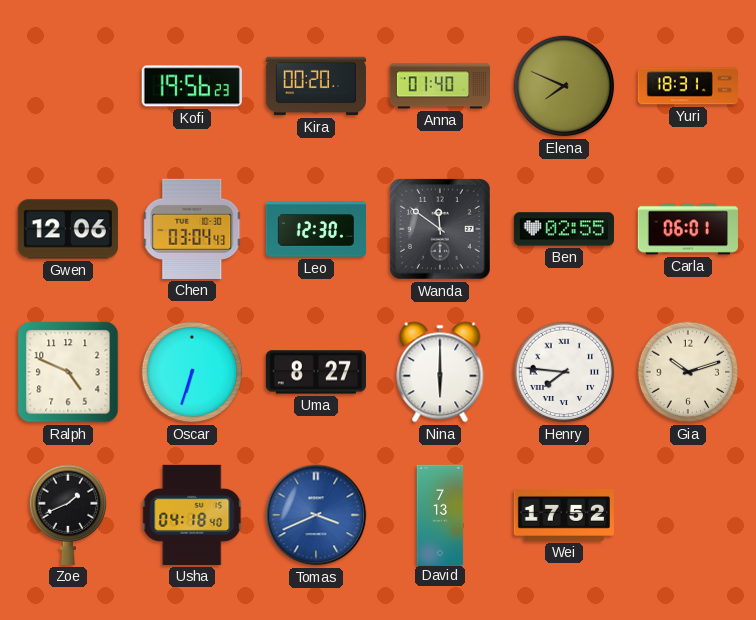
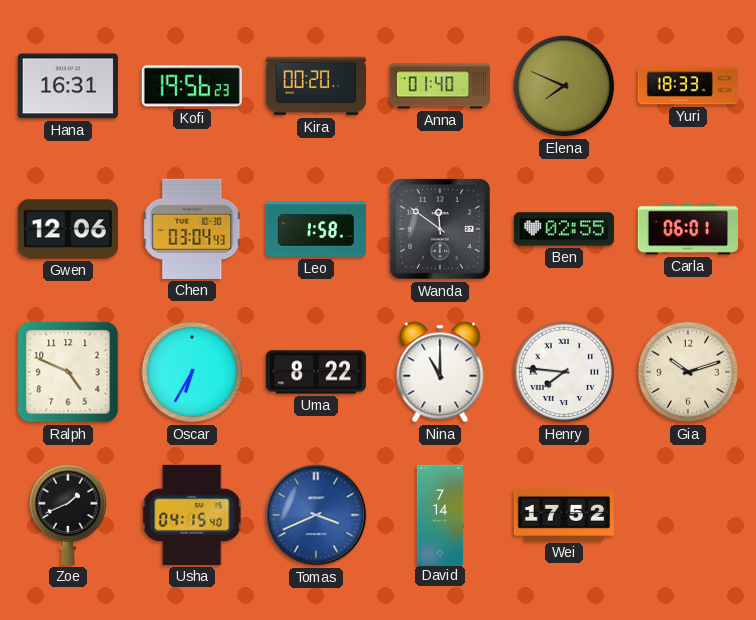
Hana: none -> 16:31
Yuri: 18:31 -> 18:33
Leo: 12:30 -> 1:58
Oscar: 6:33 -> 6:35
Uma: 8:27 -> 8:22
Nina: 6:00 -> 11:00
Usha: 04:18 -> 04:15
David: 7:13 -> 7:14
